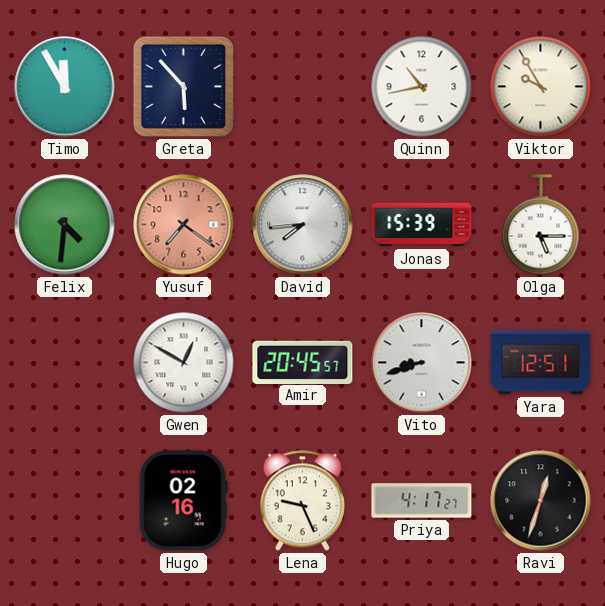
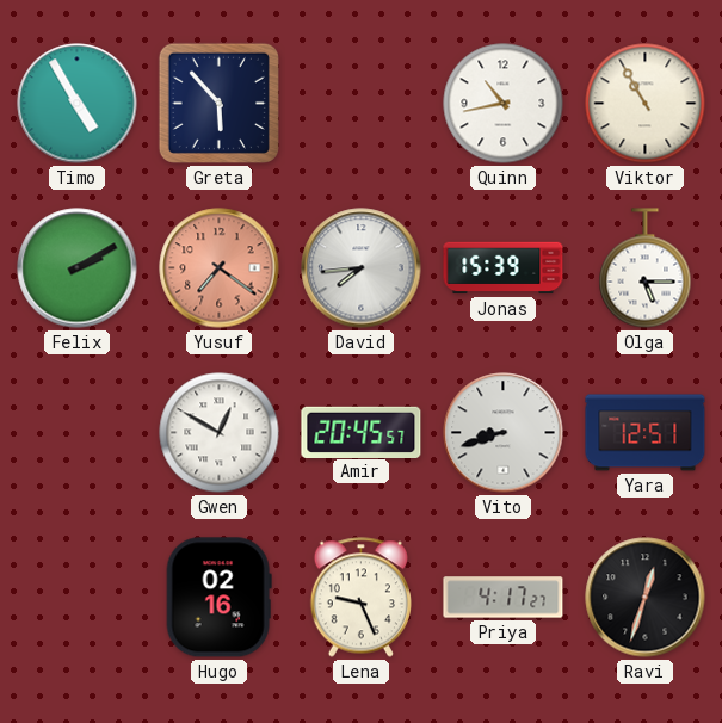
Timo: 11:55 -> 4:55
Viktor: 9:55 -> 10:55
Felix: 4:31 -> 2:10
